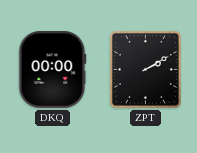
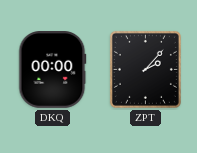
ZPT: 2:10 -> 2:07
